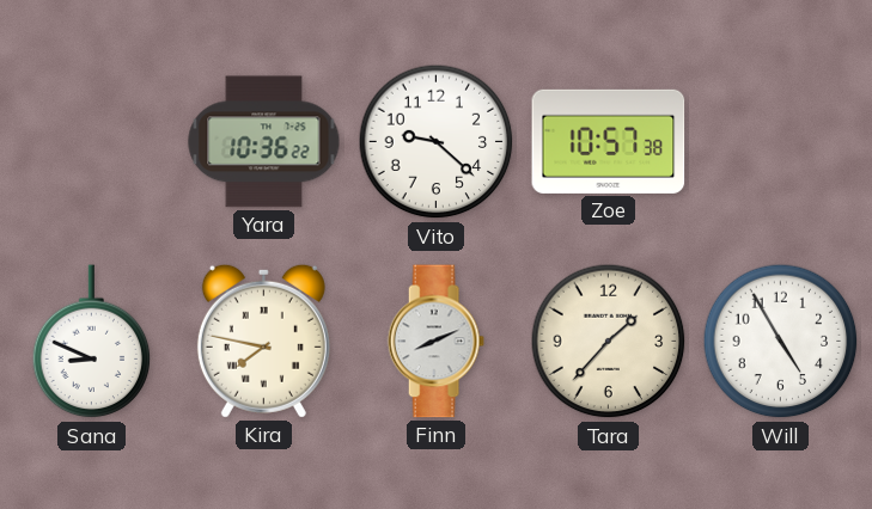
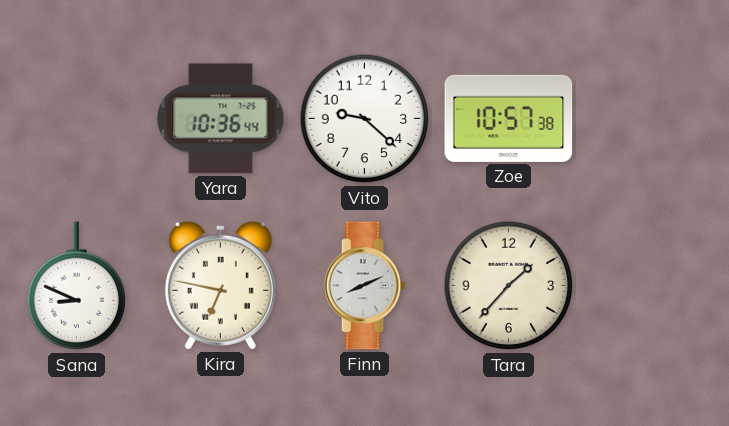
Yara: 10:36:22 -> 10:36:44
Kira: 7:47 -> 6:47
Will: 4:55 -> none
